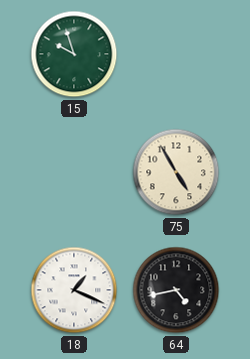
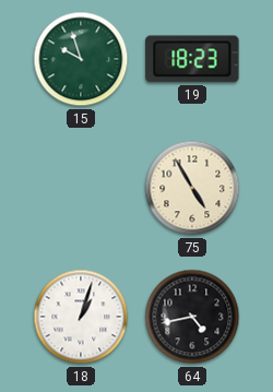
19: none -> 18:23
18: 1:19 -> 1:03
